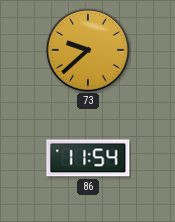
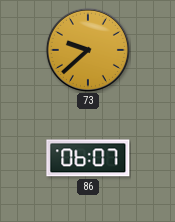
86: 11:54 -> 06:07
